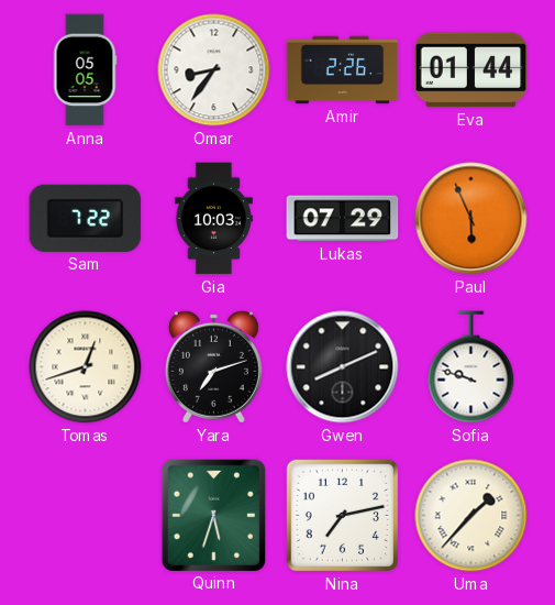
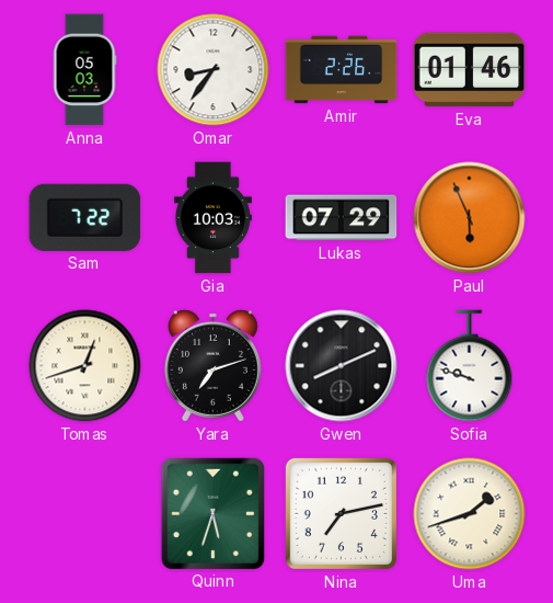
Anna: 05:05 -> 05:03
Eva: 01:44 -> 01:46
Uma: 1:37 -> 1:42
